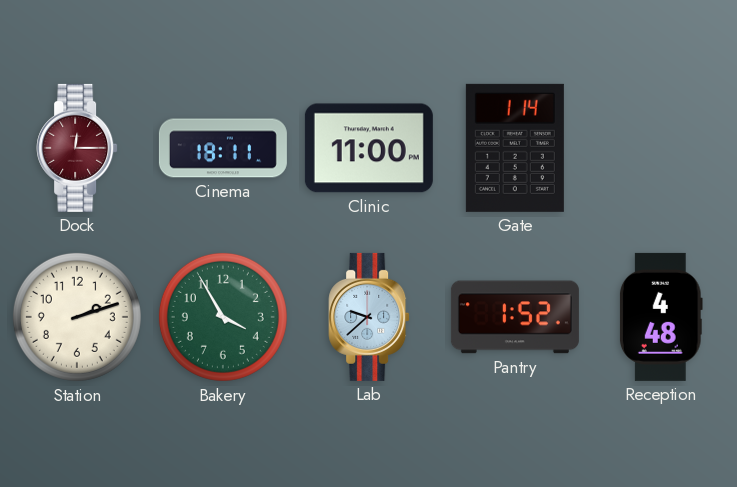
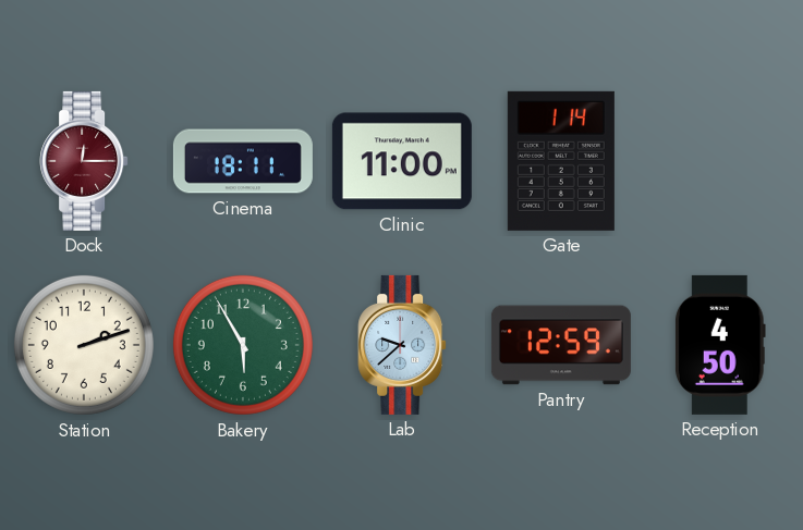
Bakery: 3:55 -> 5:55
Pantry: 1:52 -> 12:59
Reception: 4:48 -> 4:50
